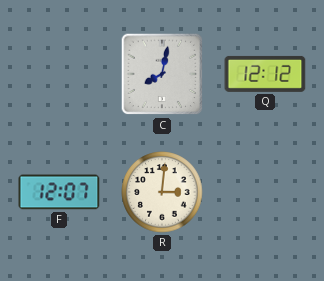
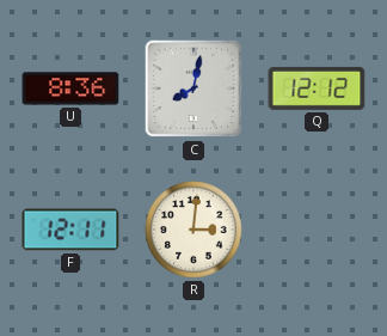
U: none -> 8:36
F: 12:07 -> 12:11
